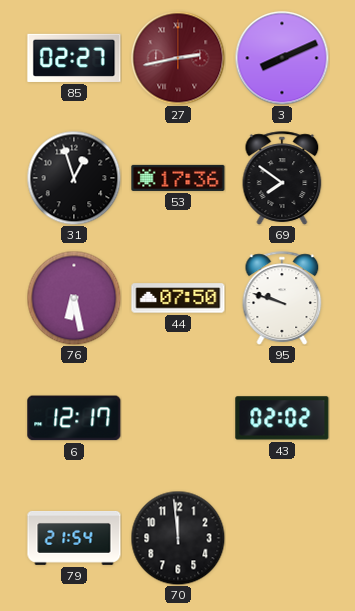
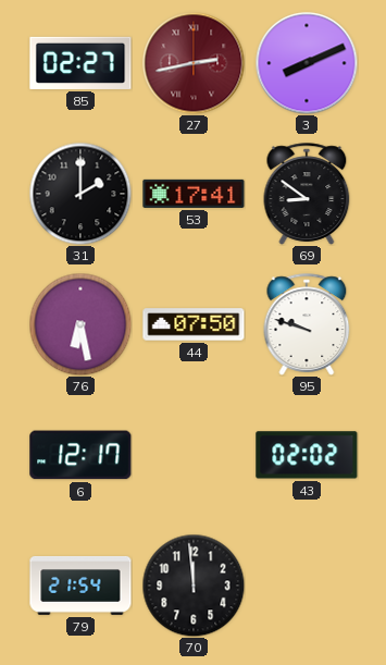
31: 12:57 -> 2:00
53: 17:36 -> 17:41
69: 7:51 -> 8:51
